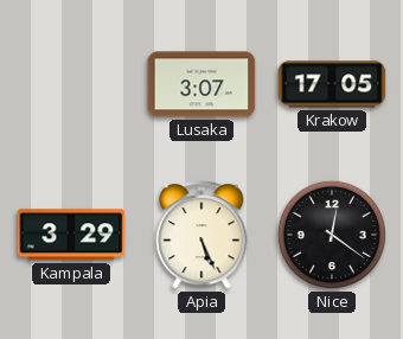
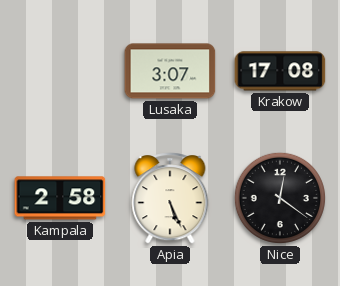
Krakow: 17:05 -> 17:08
Kampala: 3:29 -> 2:58
